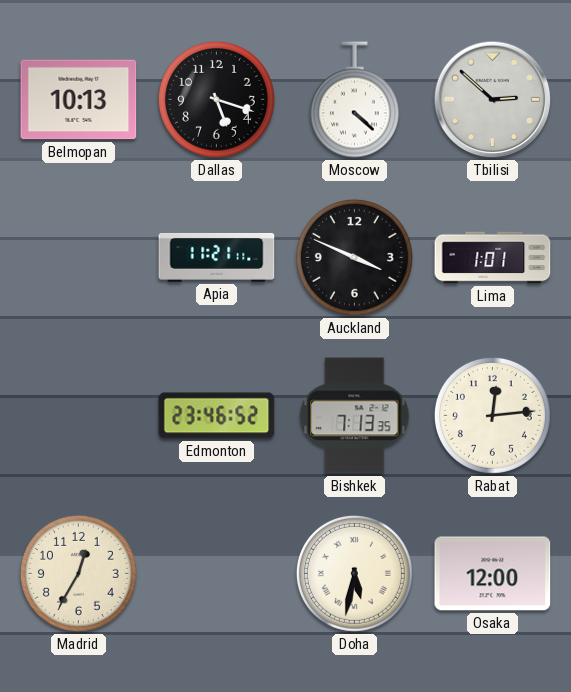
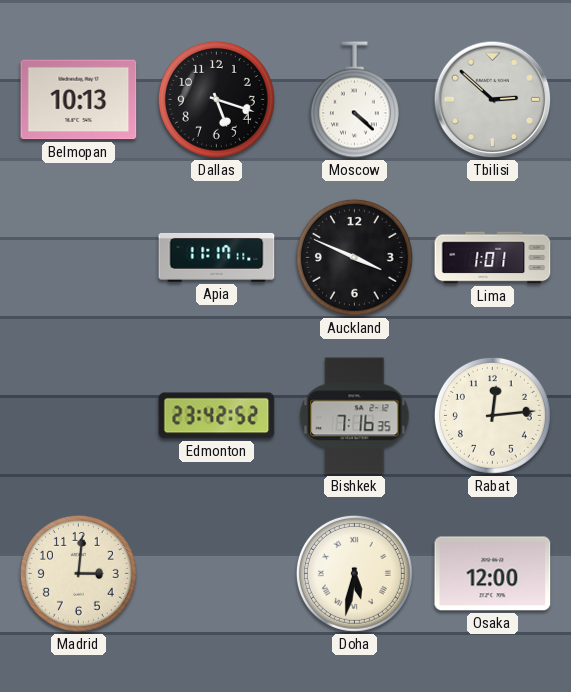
Apia: 11:21 -> 11:17
Edmonton: 23:46 -> 23:42
Bishkek: 7:13 -> 7:16
Madrid: 12:35 -> 3:01
